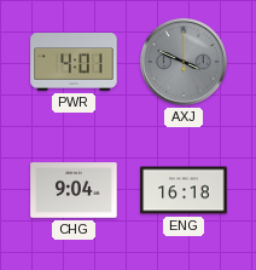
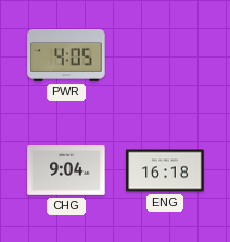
PWR: 4:01 -> 4:05
AXJ: 3:49 -> none
